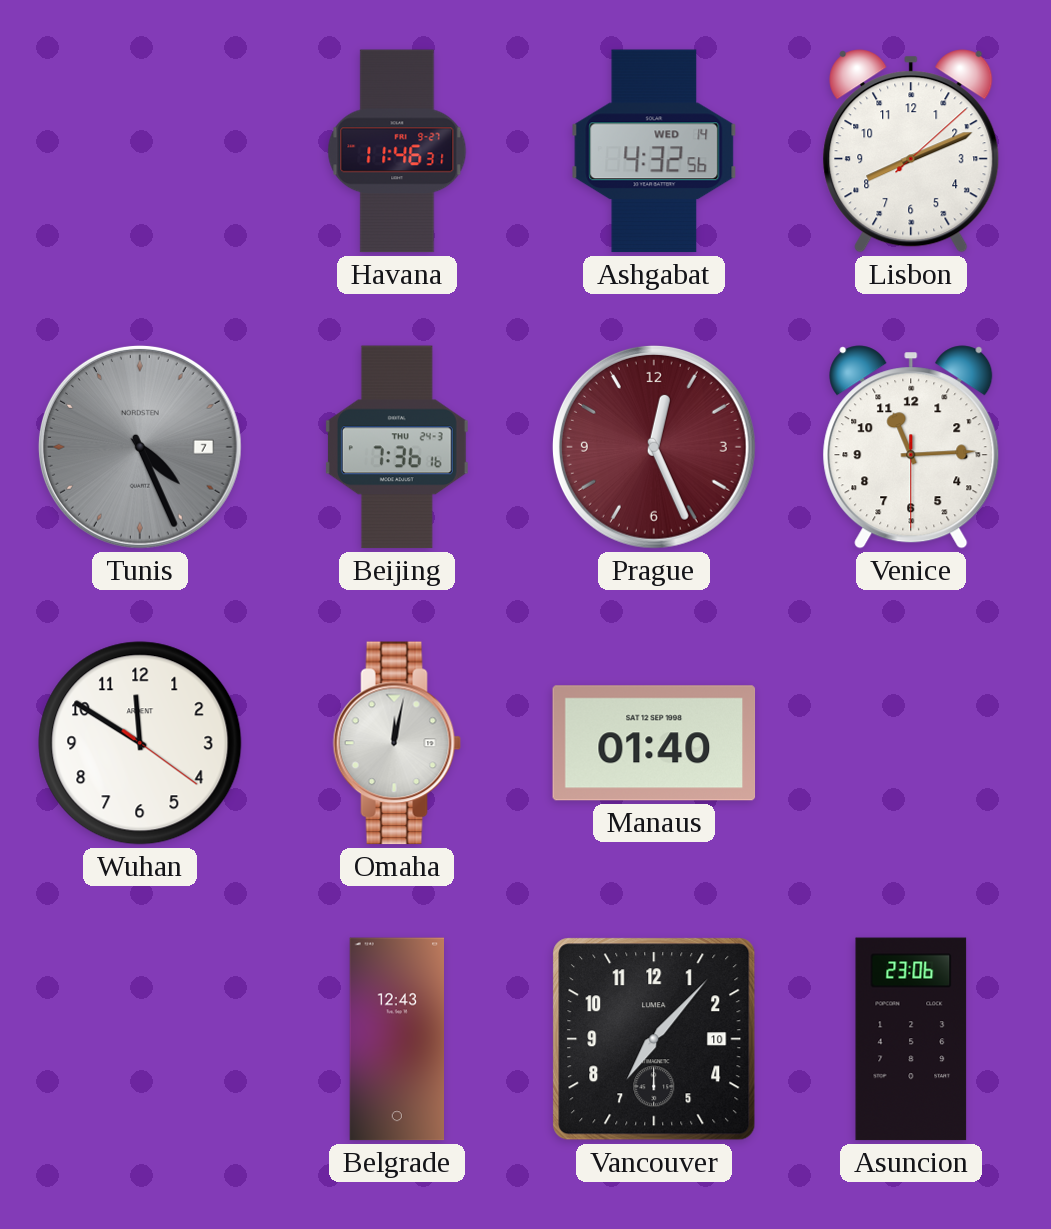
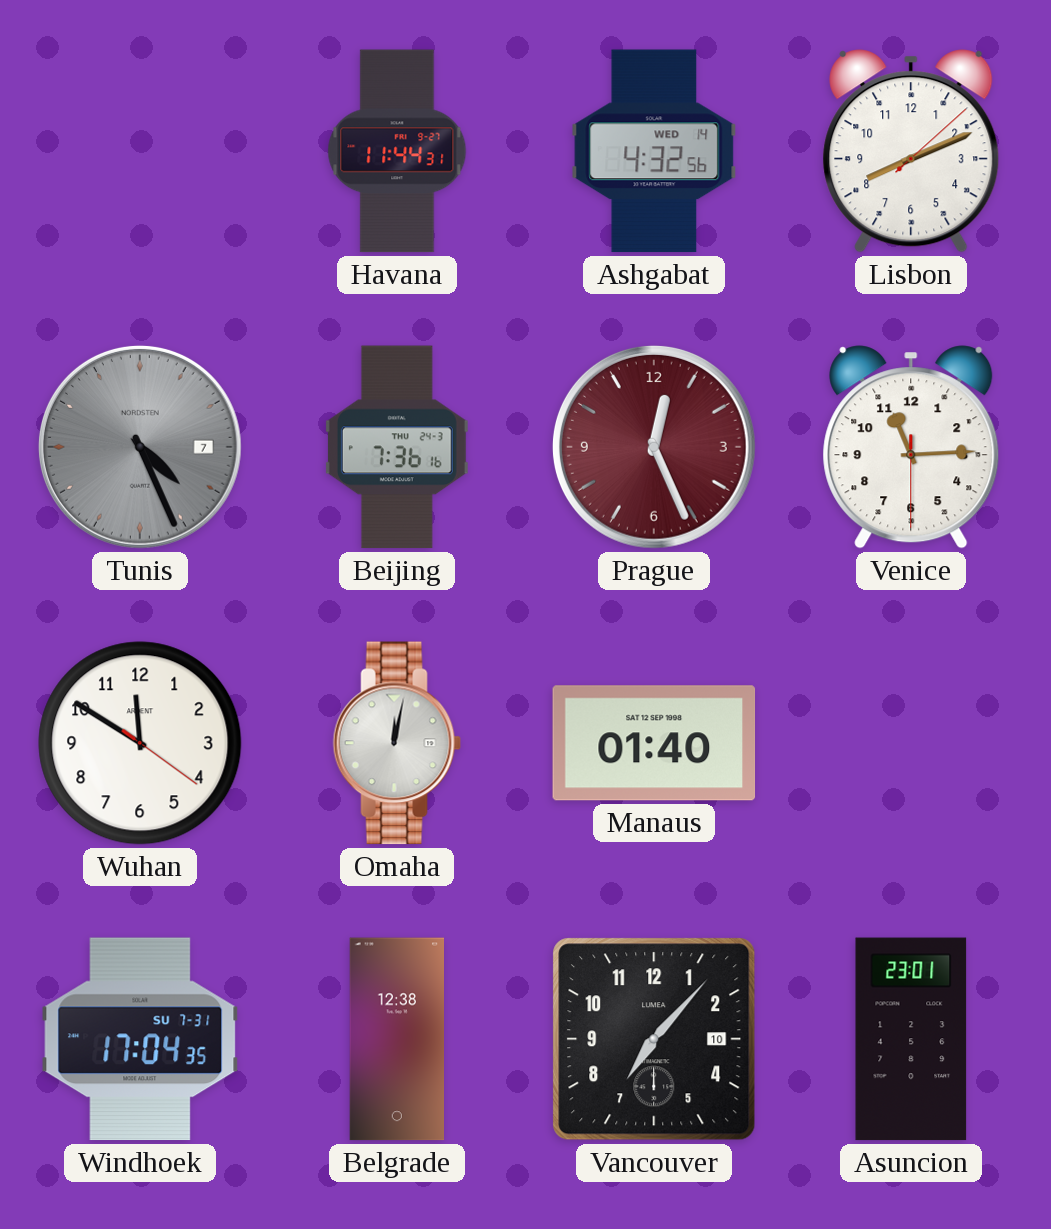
Havana: 11:46 -> 11:44
Windhoek: none -> 17:04
Belgrade: 12:43 -> 12:38
Asuncion: 23:06 -> 23:01
